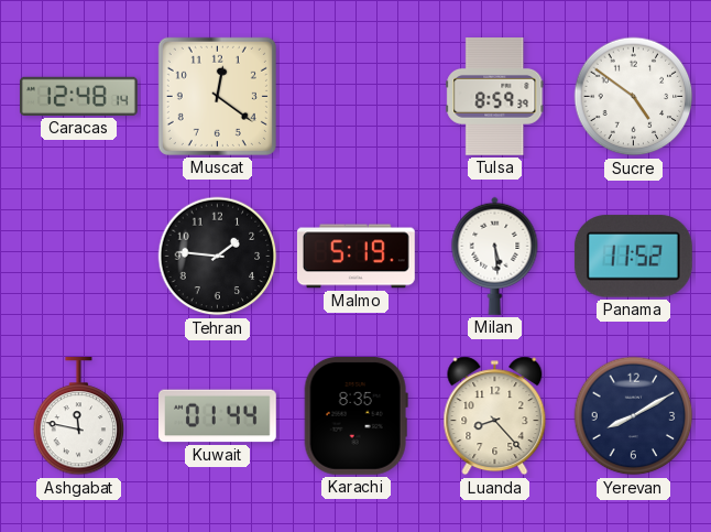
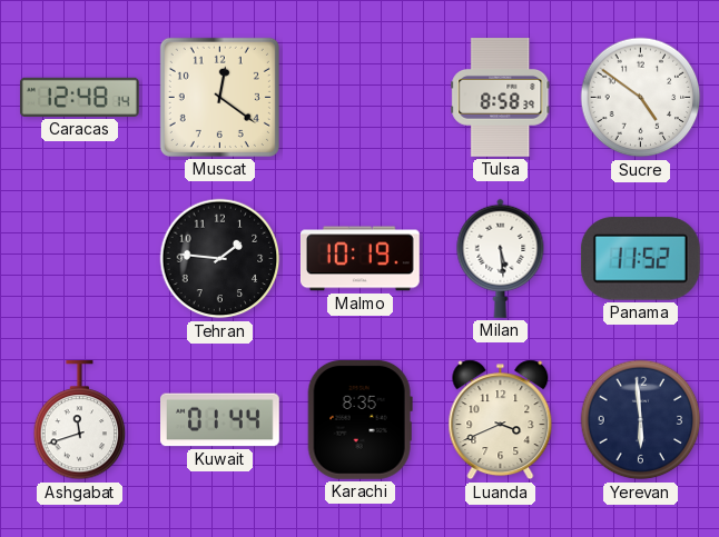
Tulsa: 8:59 -> 8:58
Malmo: 5:19 -> 10:19
Ashgabat: 11:47 -> 11:42
Luanda: 8:23 -> 3:41
Yerevan: 8:10 -> 5:59
